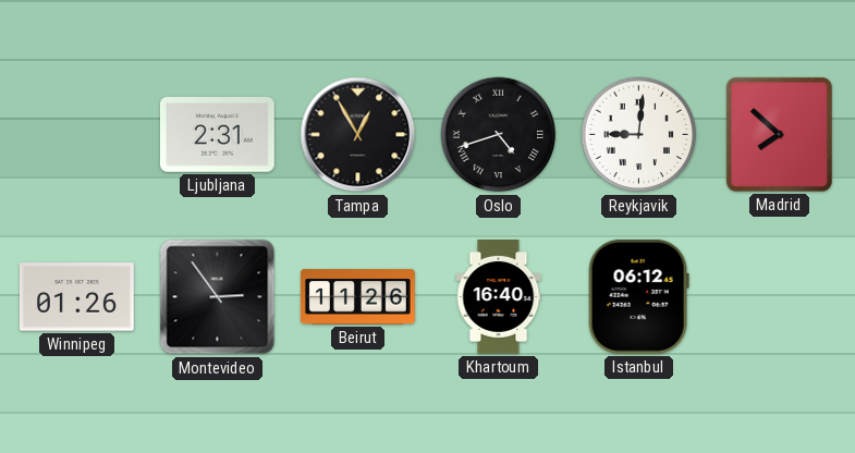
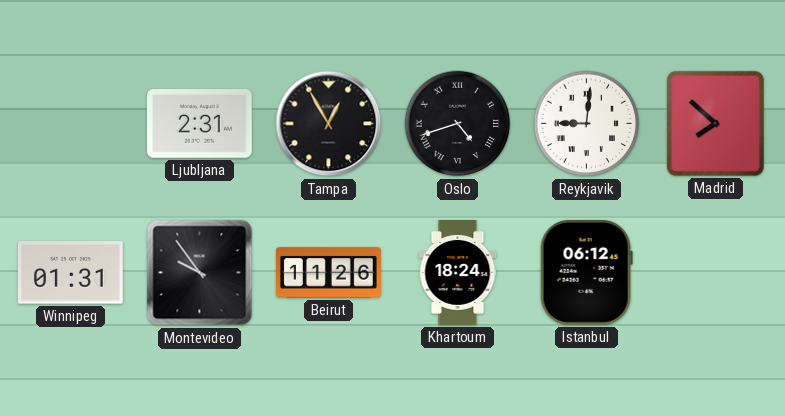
Winnipeg: 01:26 -> 01:31
Montevideo: 2:54 -> 9:54
Khartoum: 16:40 -> 18:24
